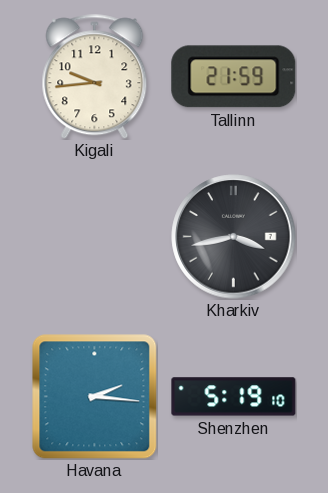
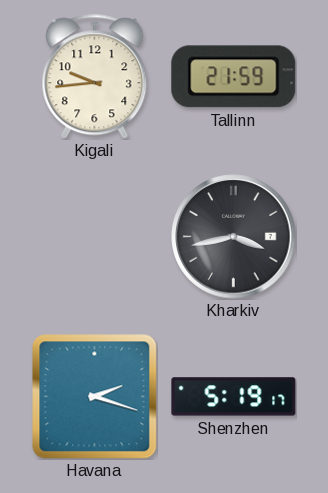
Havana: 2:16 -> 2:18
Shenzhen: 5:19:10 -> 5:19:17
